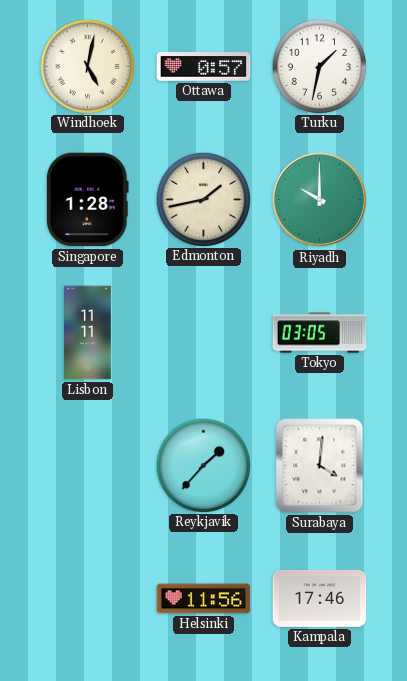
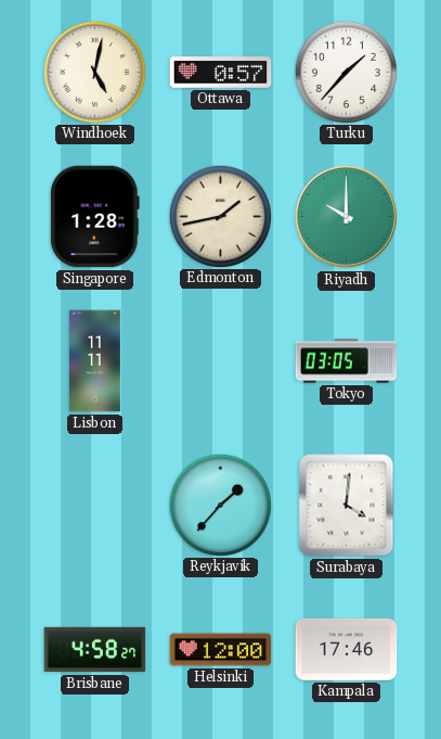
Turku: 1:32 -> 1:37
Brisbane: none -> 4:58
Helsinki: 11:56 -> 12:00
